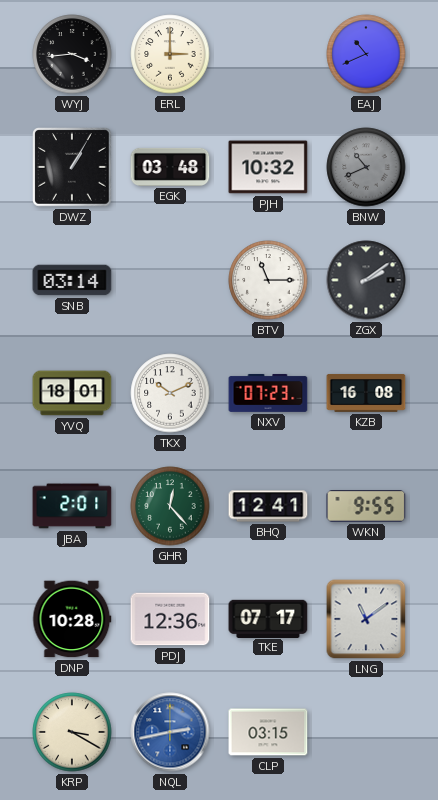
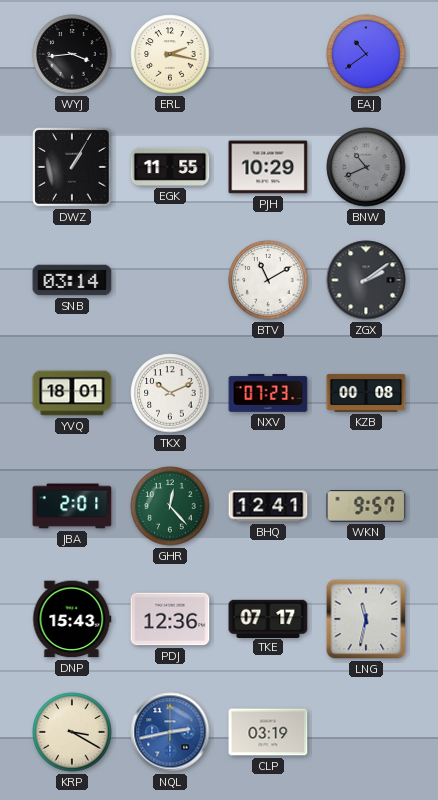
ERL: 3:00 -> 2:17
EAJ: 10:41 -> 10:39
EGK: 03:48 -> 11:55
PJH: 10:32 -> 10:29
BTV: 11:15 -> 11:10
KZB: 16:08 -> 00:08
WKN: 9:55 -> 9:57
DNP: 10:28 -> 15:43
LNG: 11:09 -> 11:32
CLP: 03:15 -> 03:19
